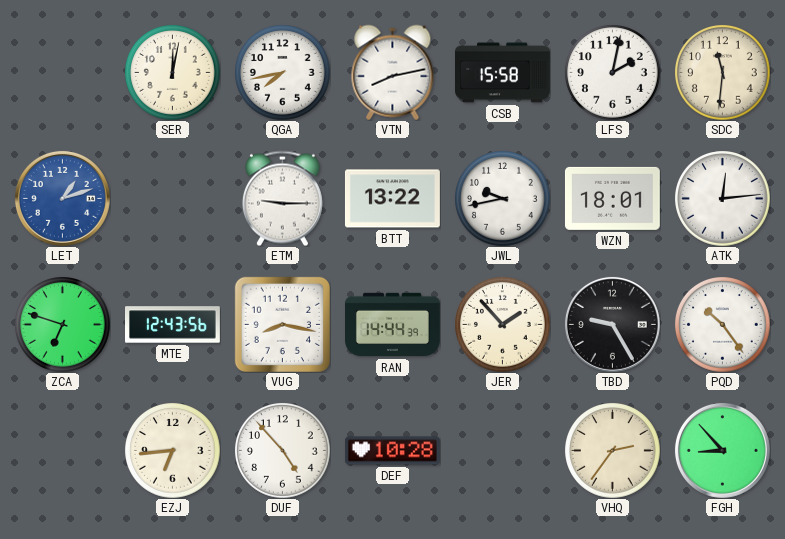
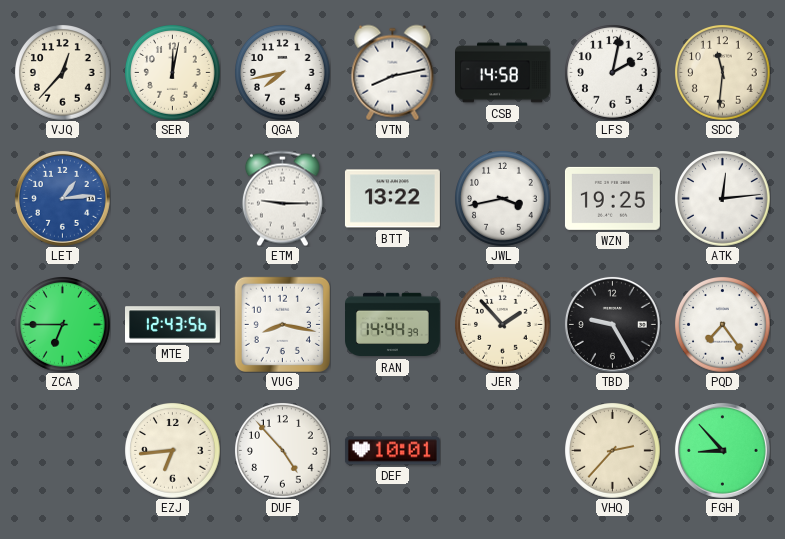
VJQ: none -> 12:37
CSB: 15:58 -> 14:58
LET: 1:12 -> 1:14
JWL: 9:43 -> 3:43
WZN: 18:01 -> 19:25
ZCA: 6:48 -> 6:45
PQD: 10:24 -> 7:24
DEF: 10:28 -> 10:01
VHQ: 2:36 -> 2:37
